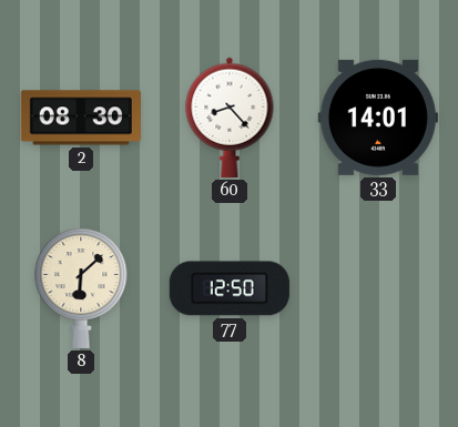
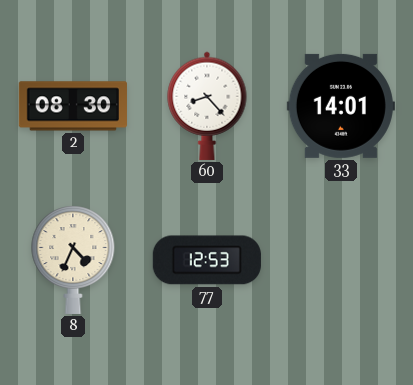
8: 6:08 -> 4:34
77: 12:50 -> 12:53
